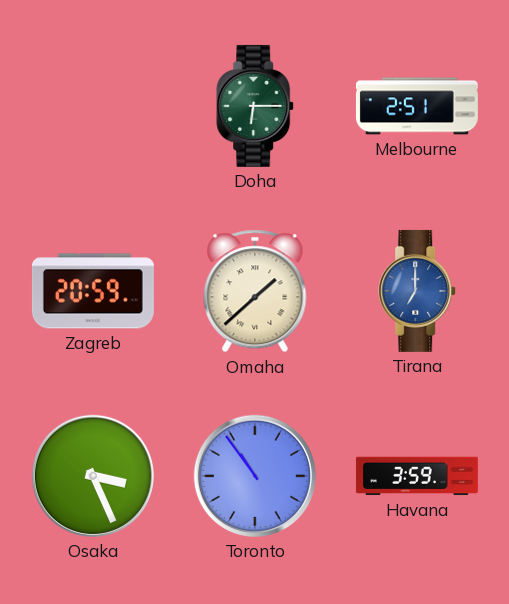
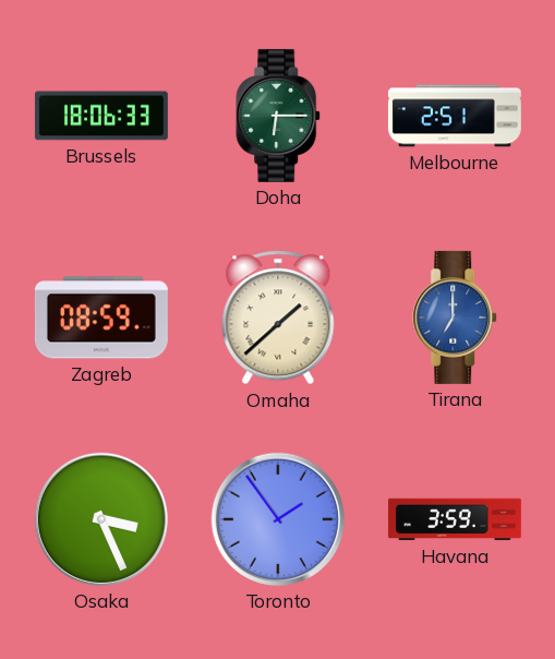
Brussels: none -> 18:06
Zagreb: 20:59 -> 08:59
Toronto: 10:54 -> 1:54
